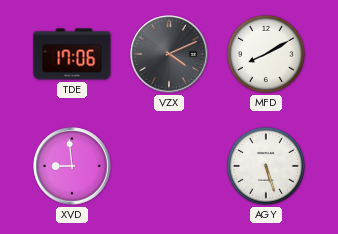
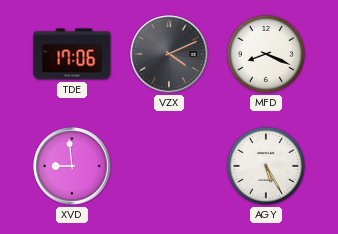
MFD: 8:10 -> 8:19
AGY: 5:27 -> 5:25
